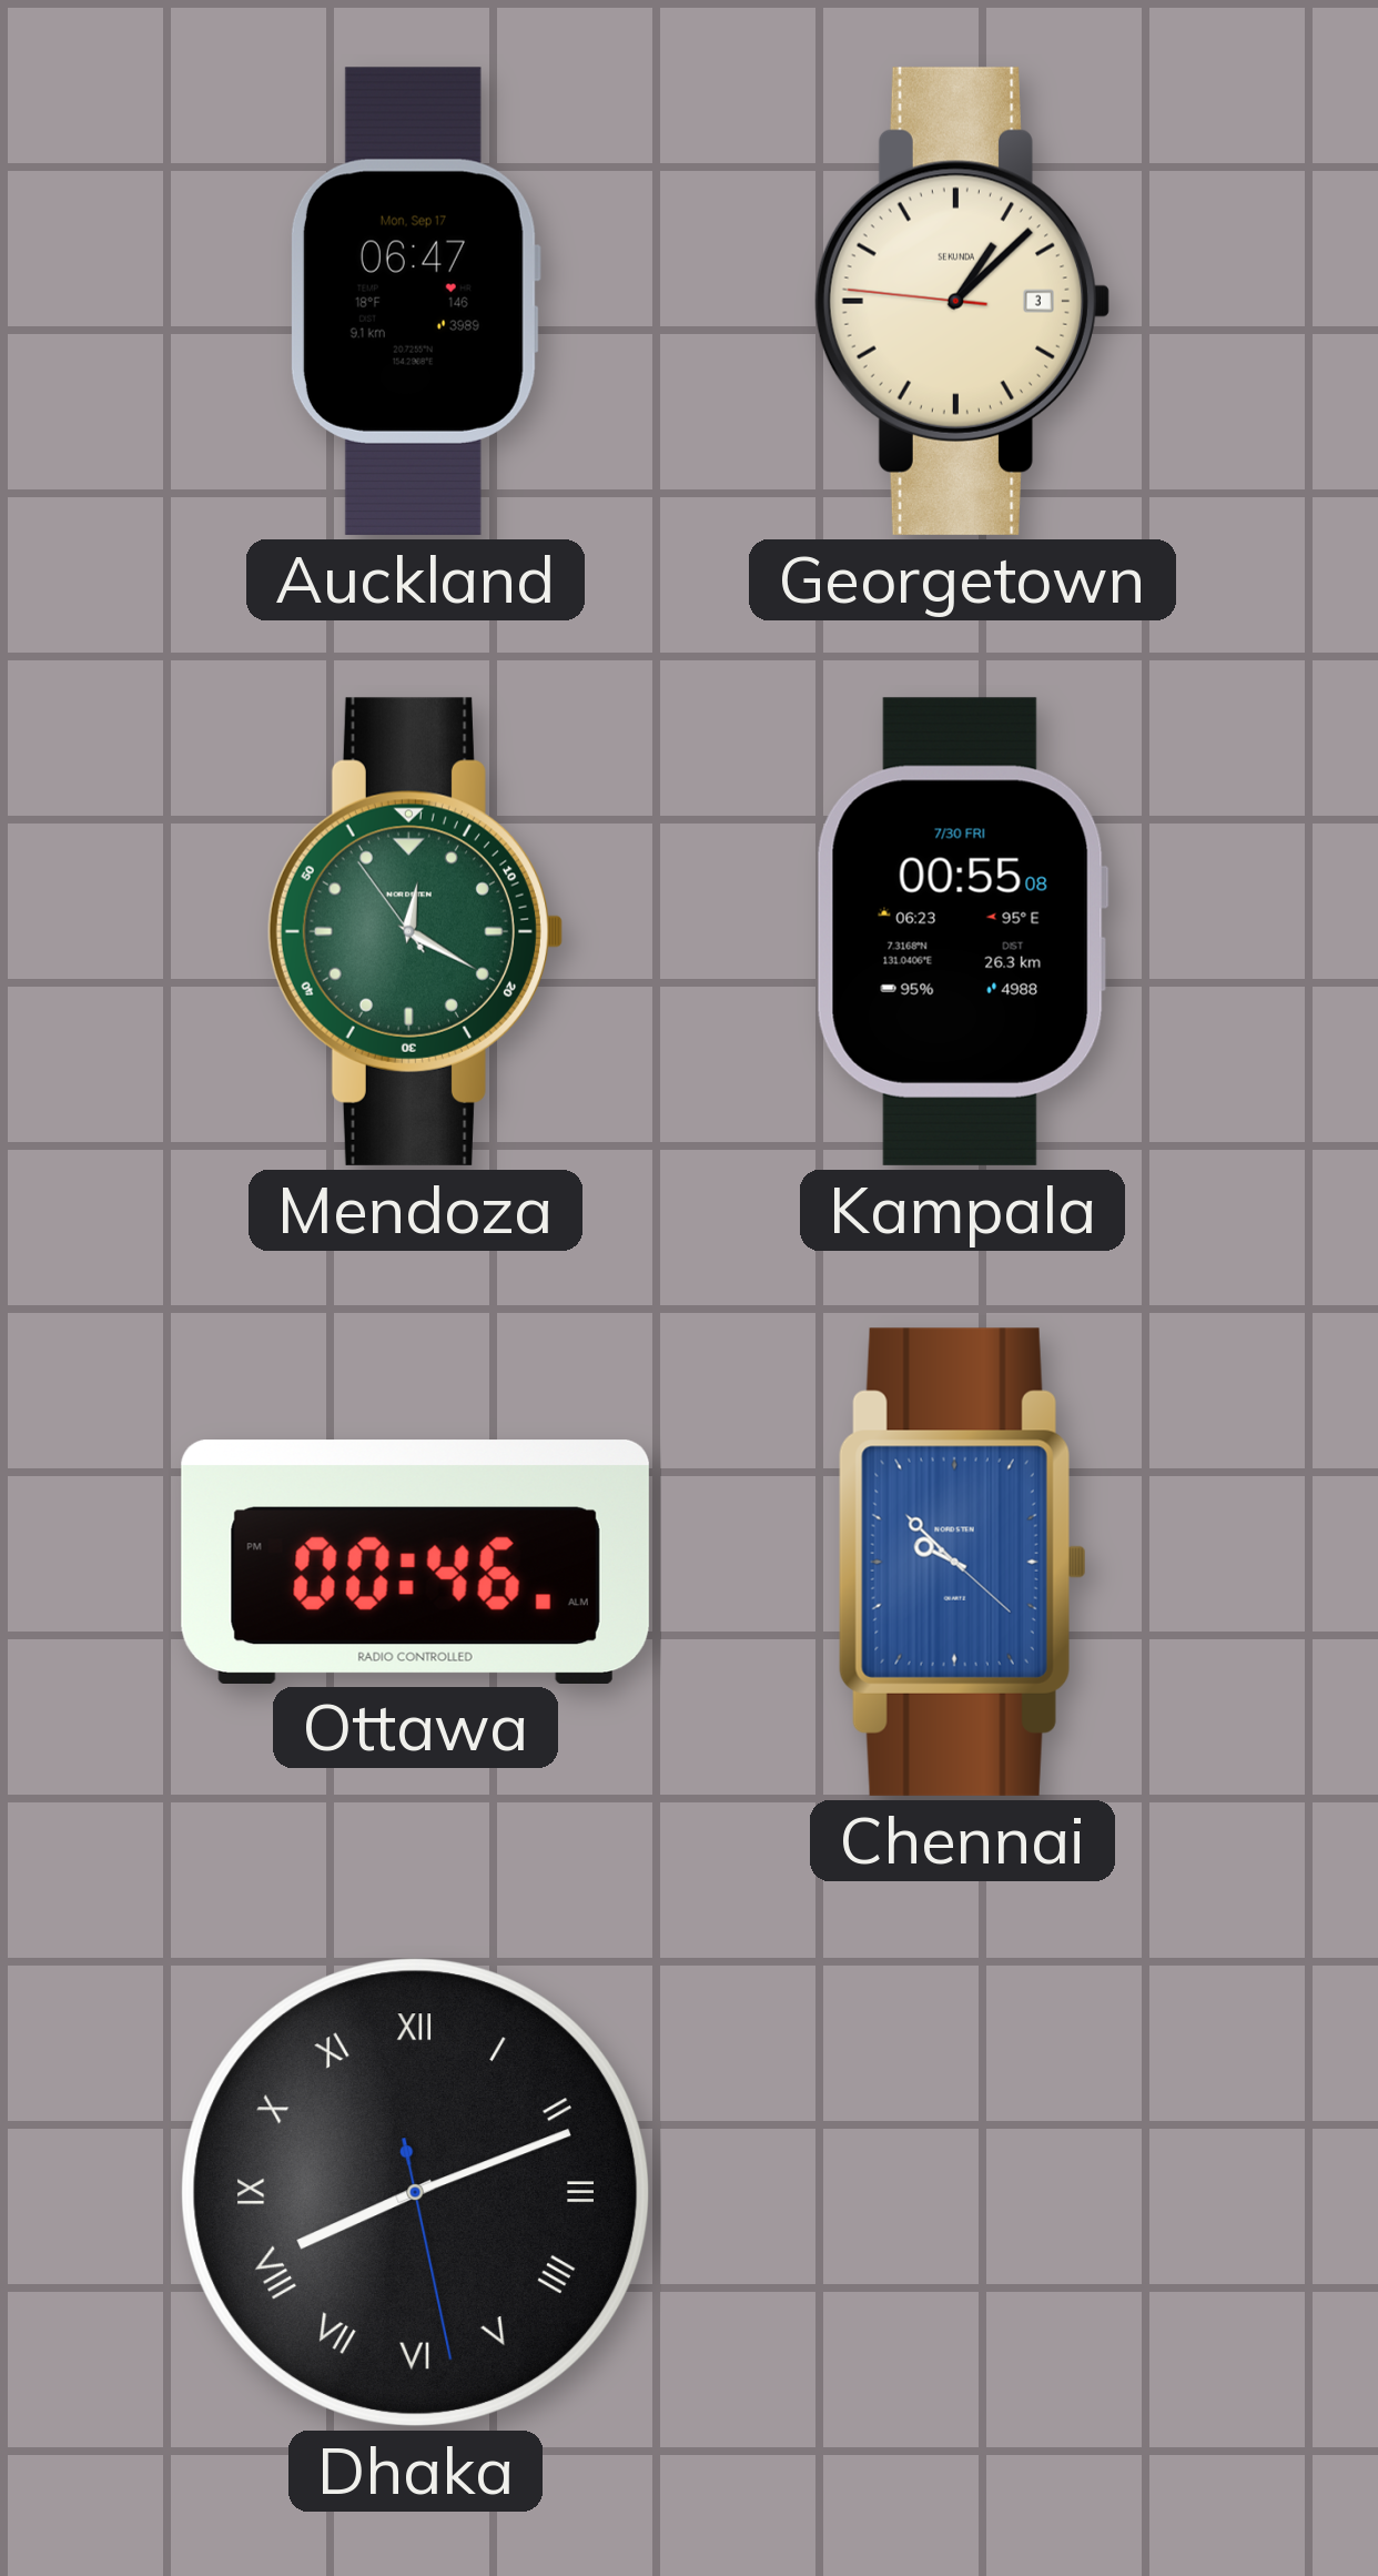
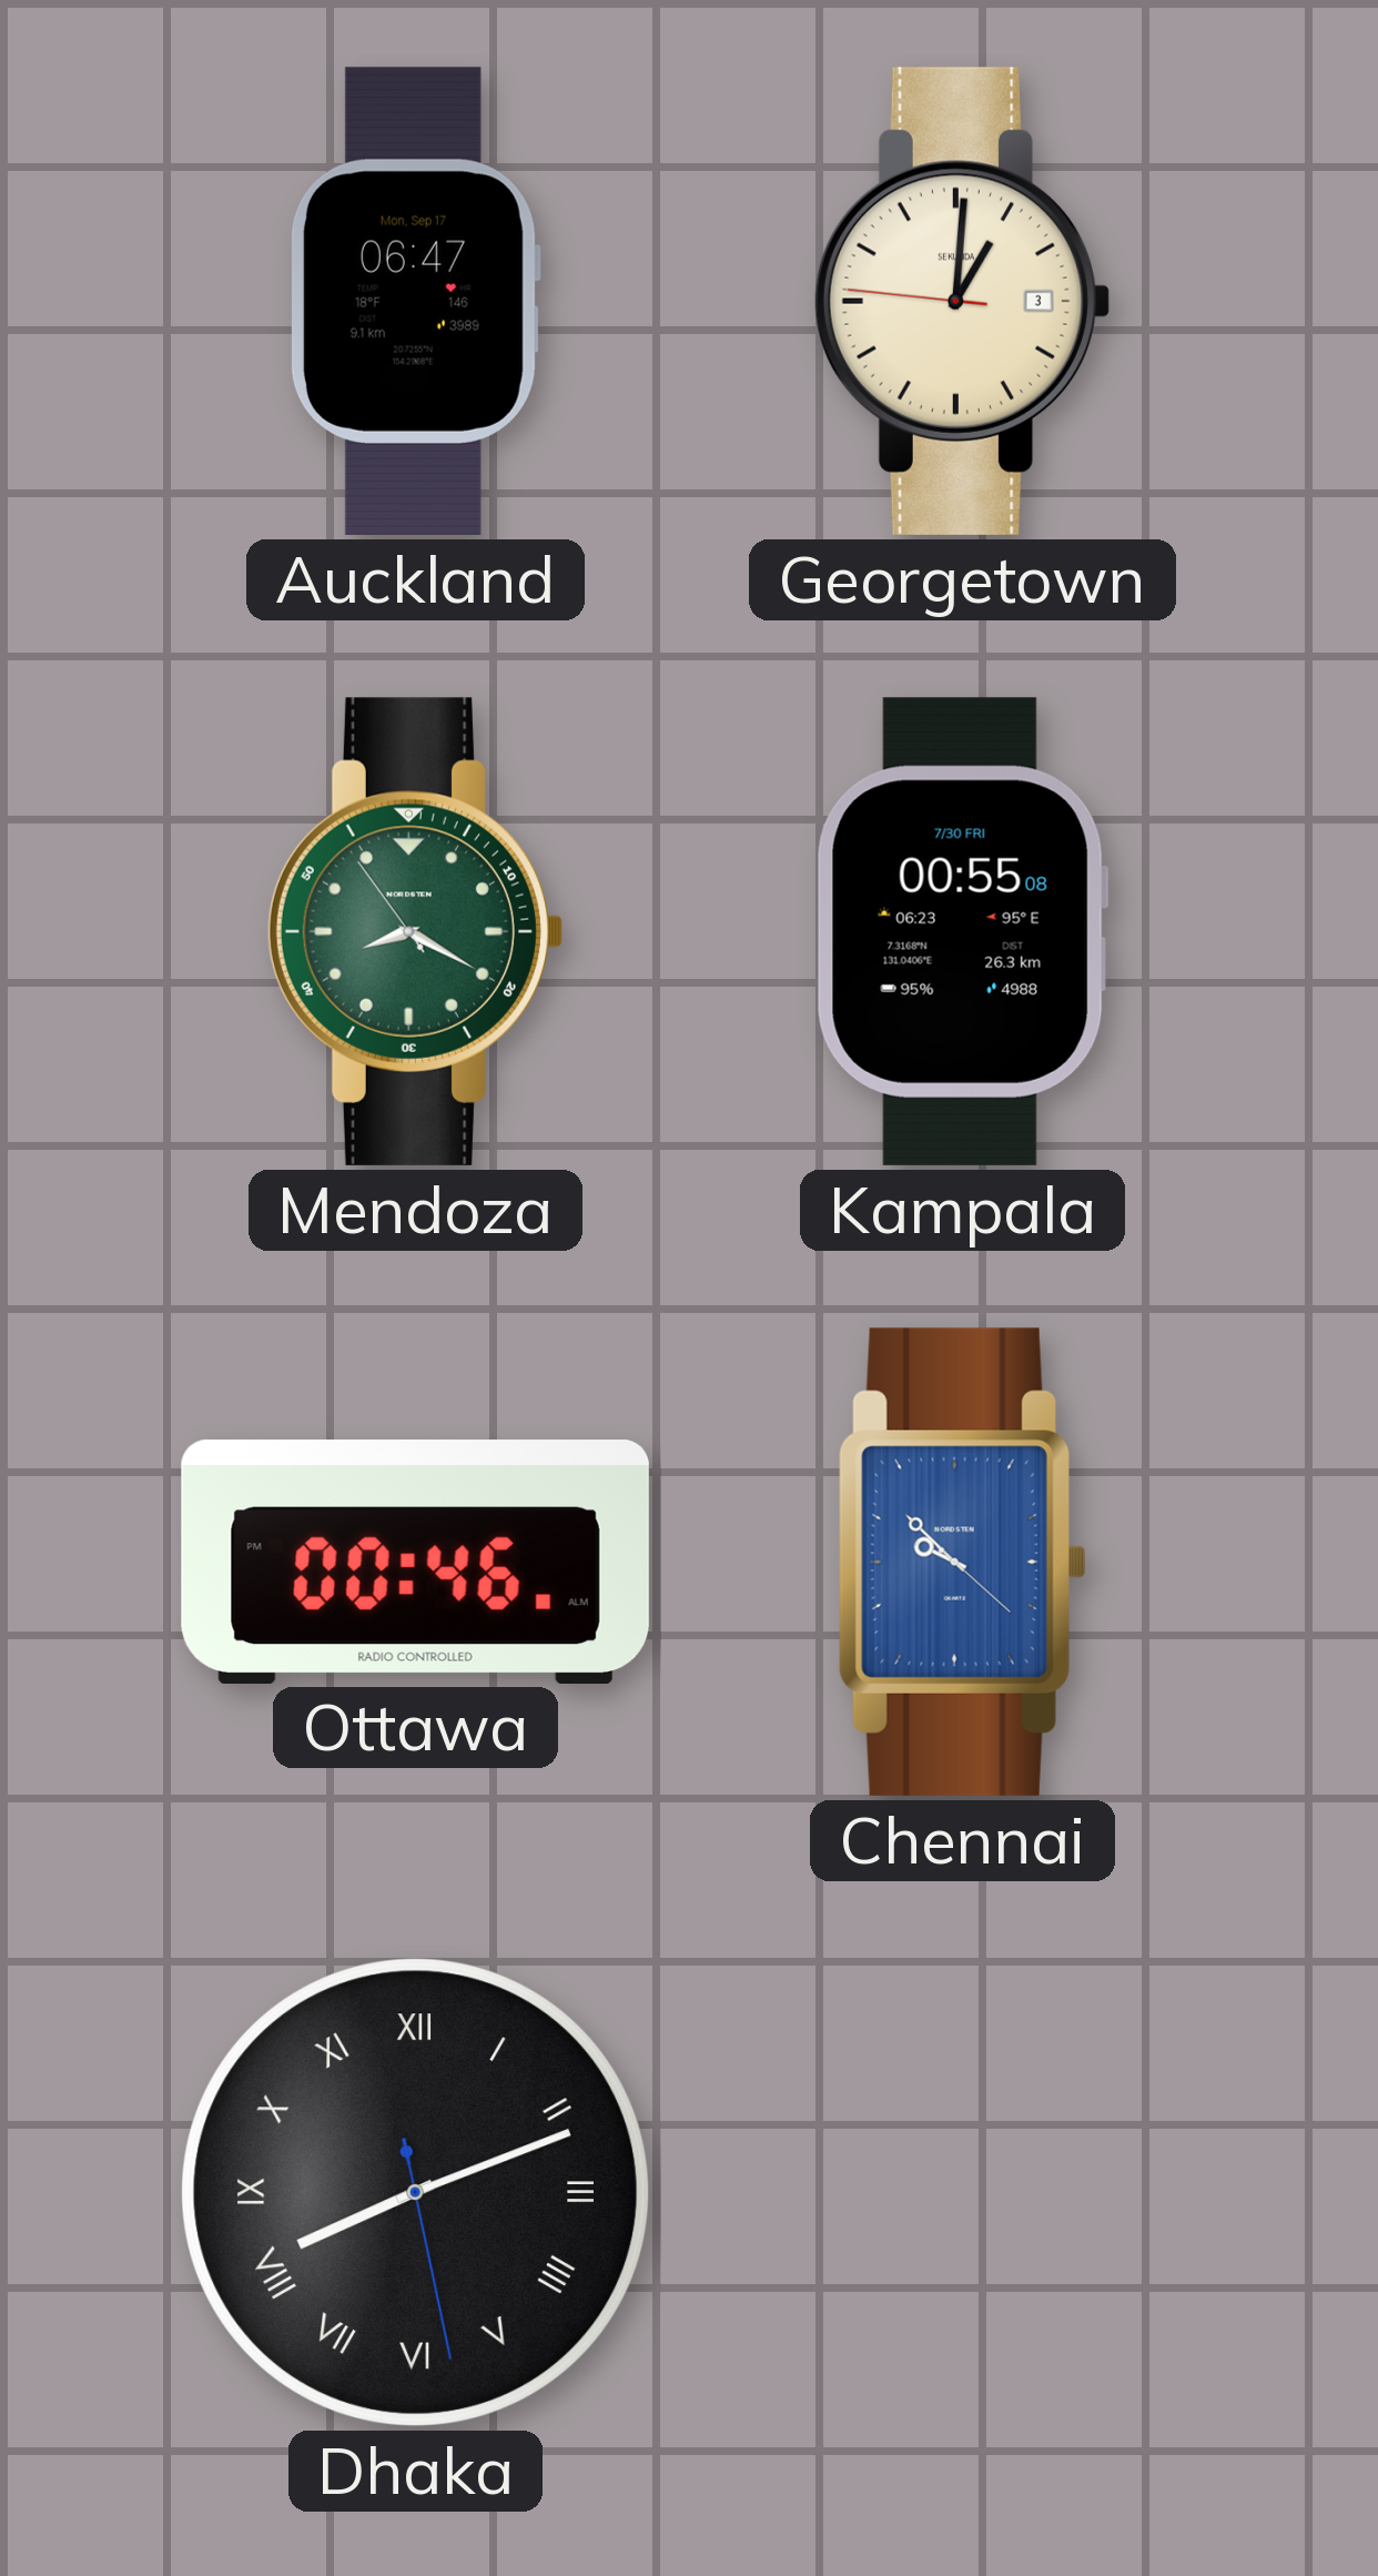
Georgetown: 1:07 -> 1:00
Mendoza: 12:19 -> 8:19
